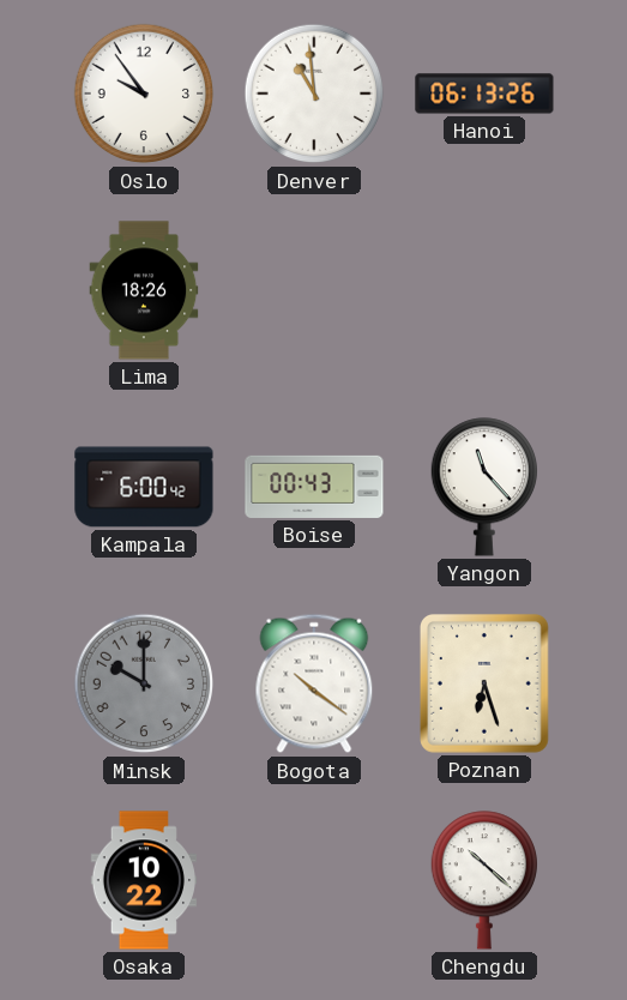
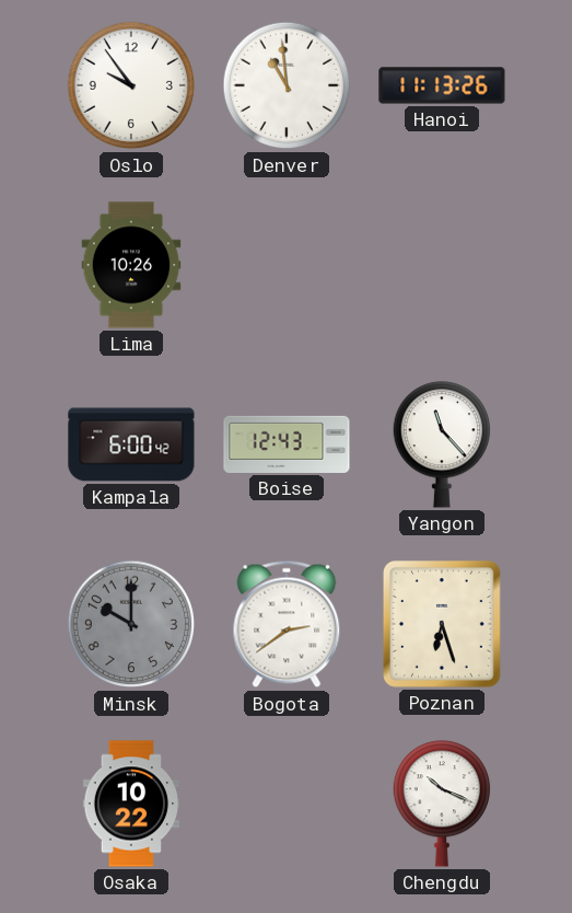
Hanoi: 06:13 -> 11:13
Lima: 18:26 -> 10:26
Boise: 00:43 -> 12:43
Bogota: 10:21 -> 2:39
Chengdu: 10:22 -> 10:19
